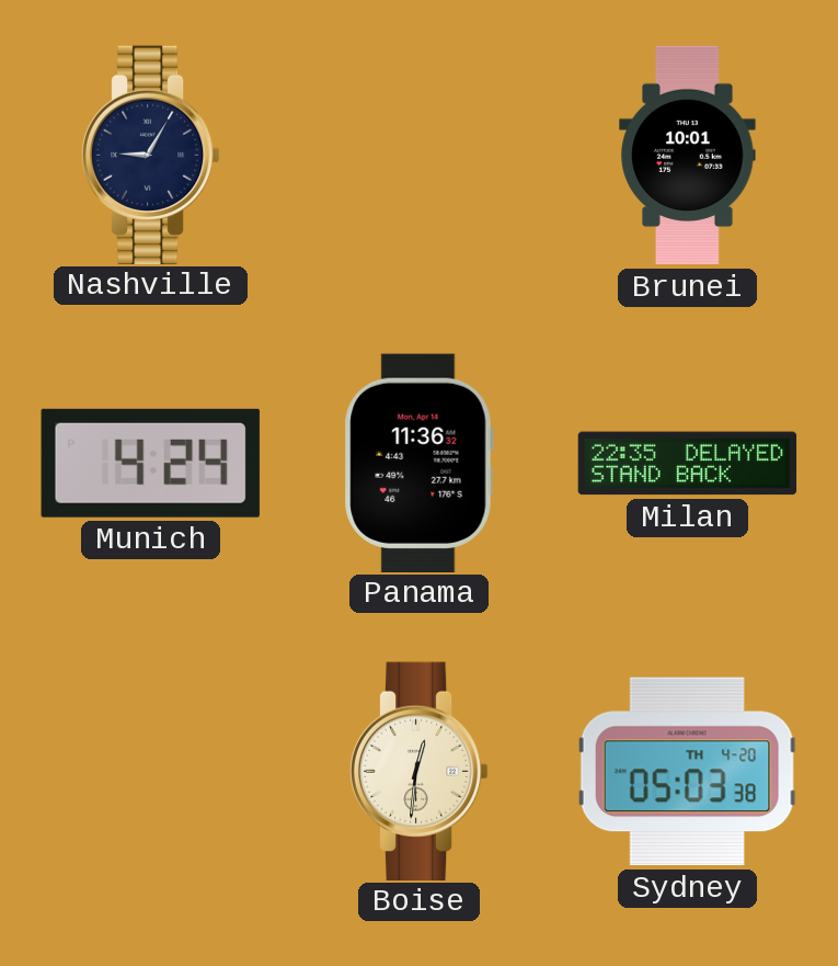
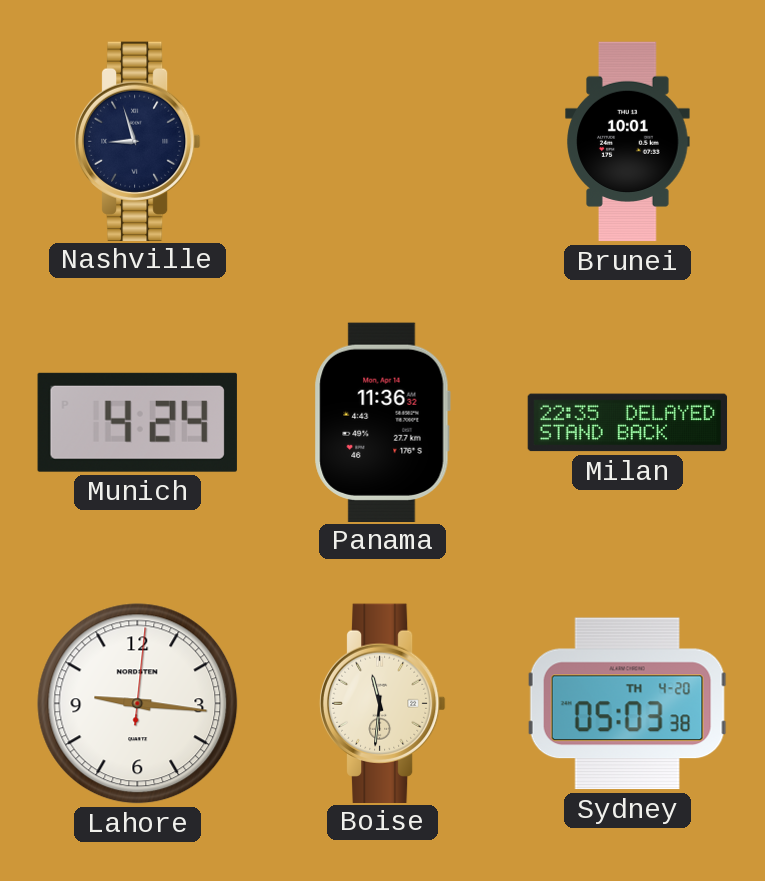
Nashville: 9:05 -> 8:57
Lahore: none -> 9:16
Boise: 12:31 -> 11:31
